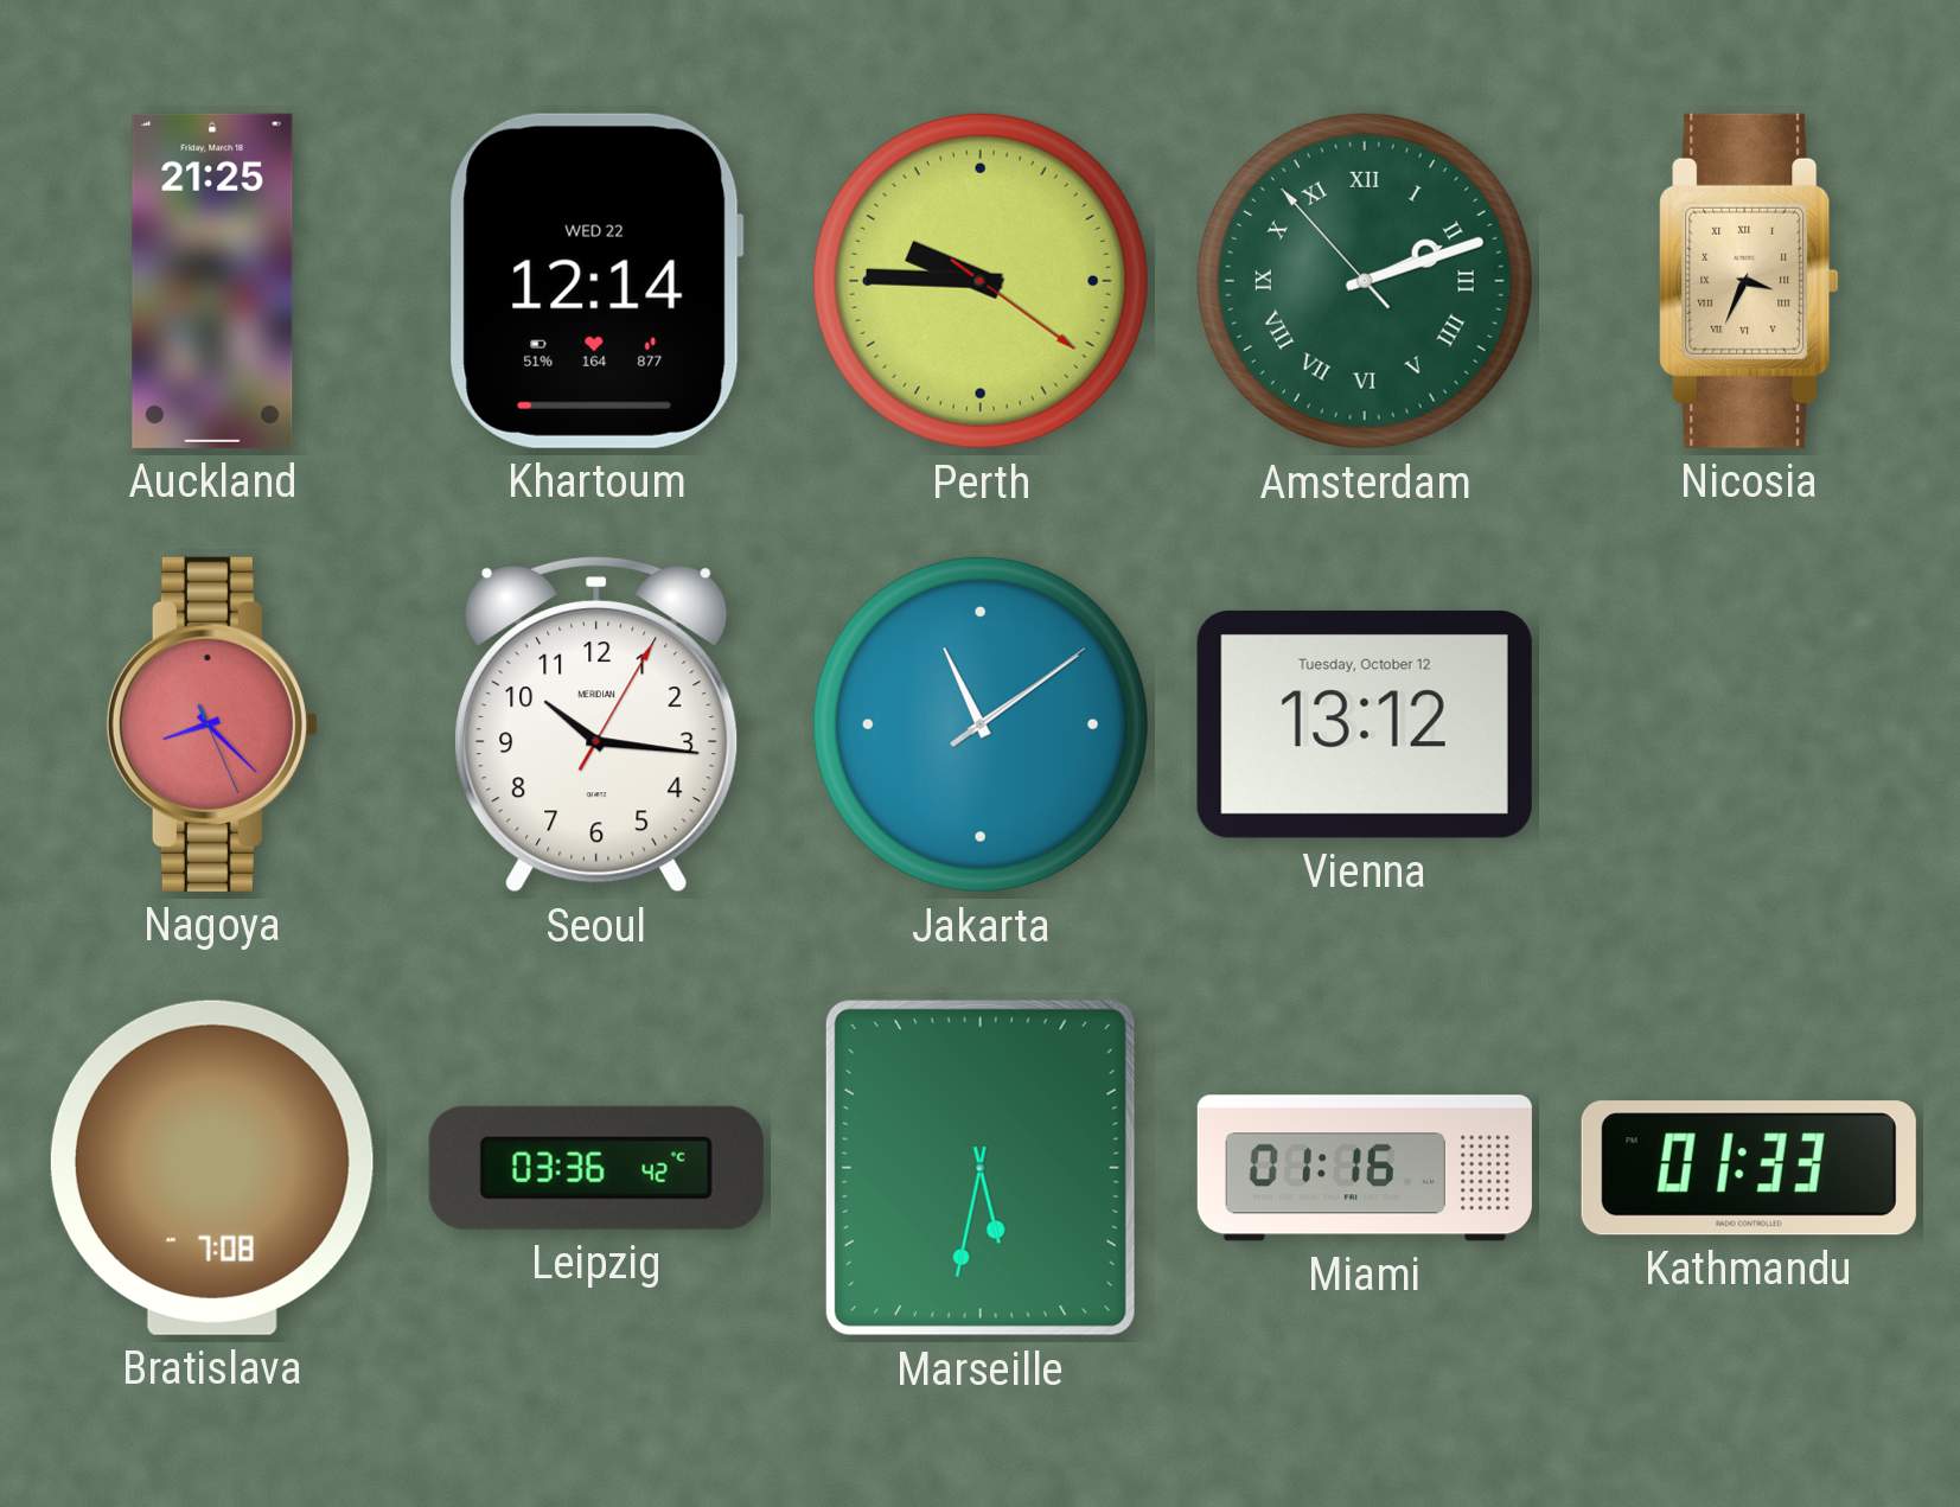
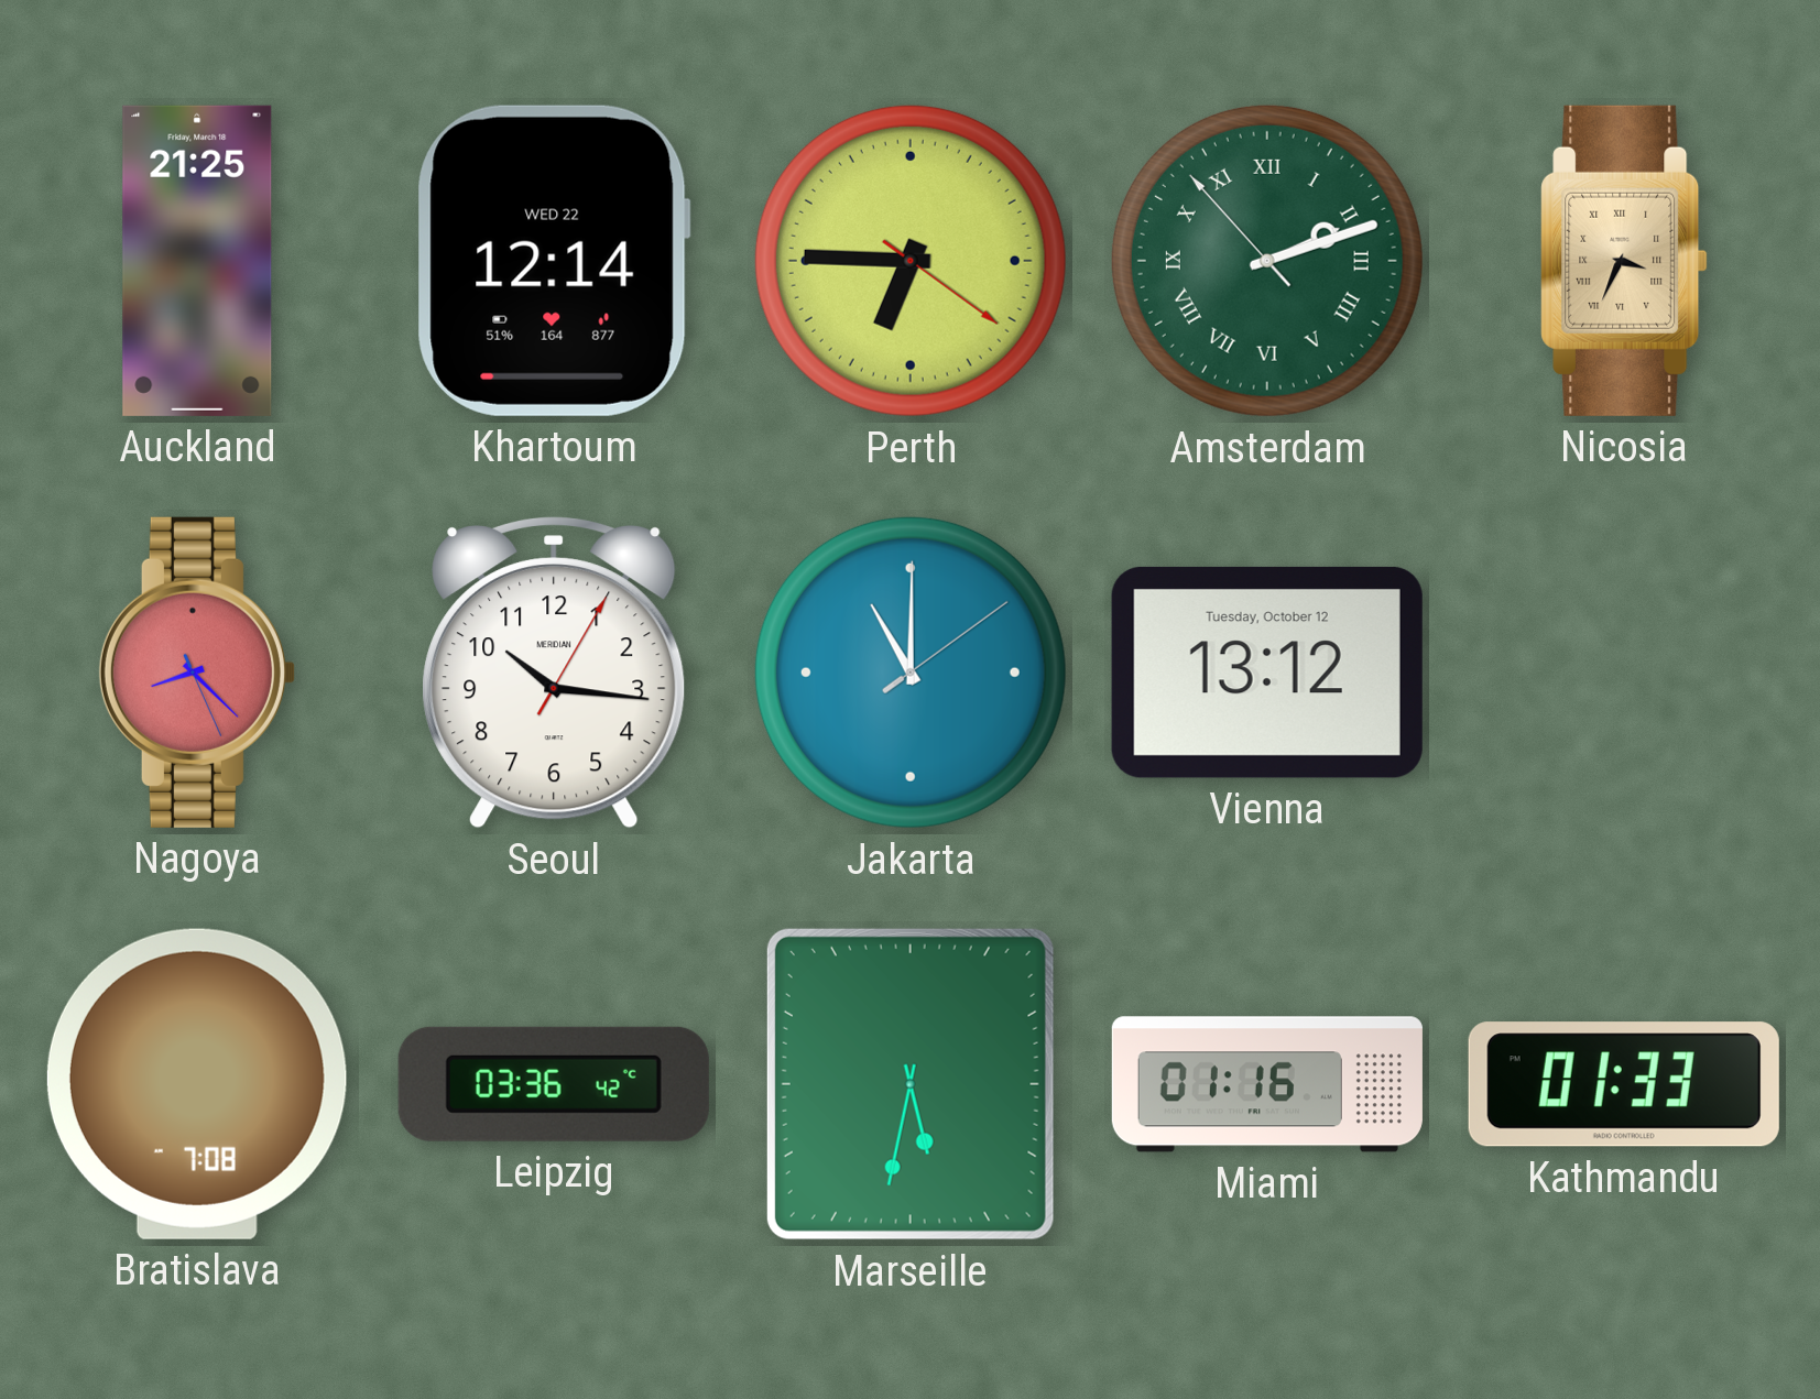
Perth: 9:45 -> 6:45
Jakarta: 11:09 -> 11:00
